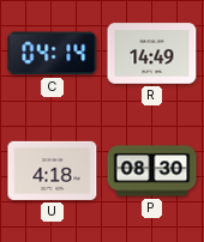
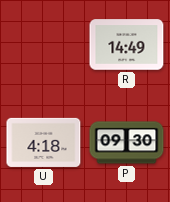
C: 04:14 -> none
P: 08:30 -> 09:30
